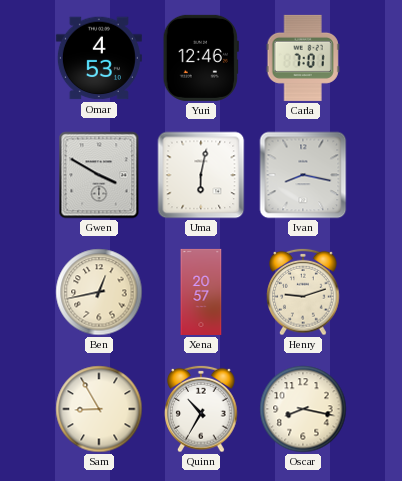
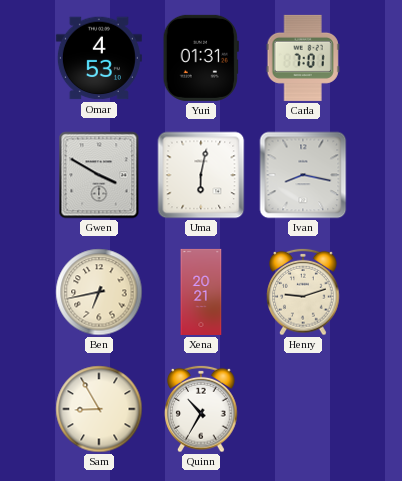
Yuri: 12:46 -> 01:31
Ben: 12:43 -> 6:43
Xena: 20:57 -> 20:21
Oscar: 8:17 -> none
